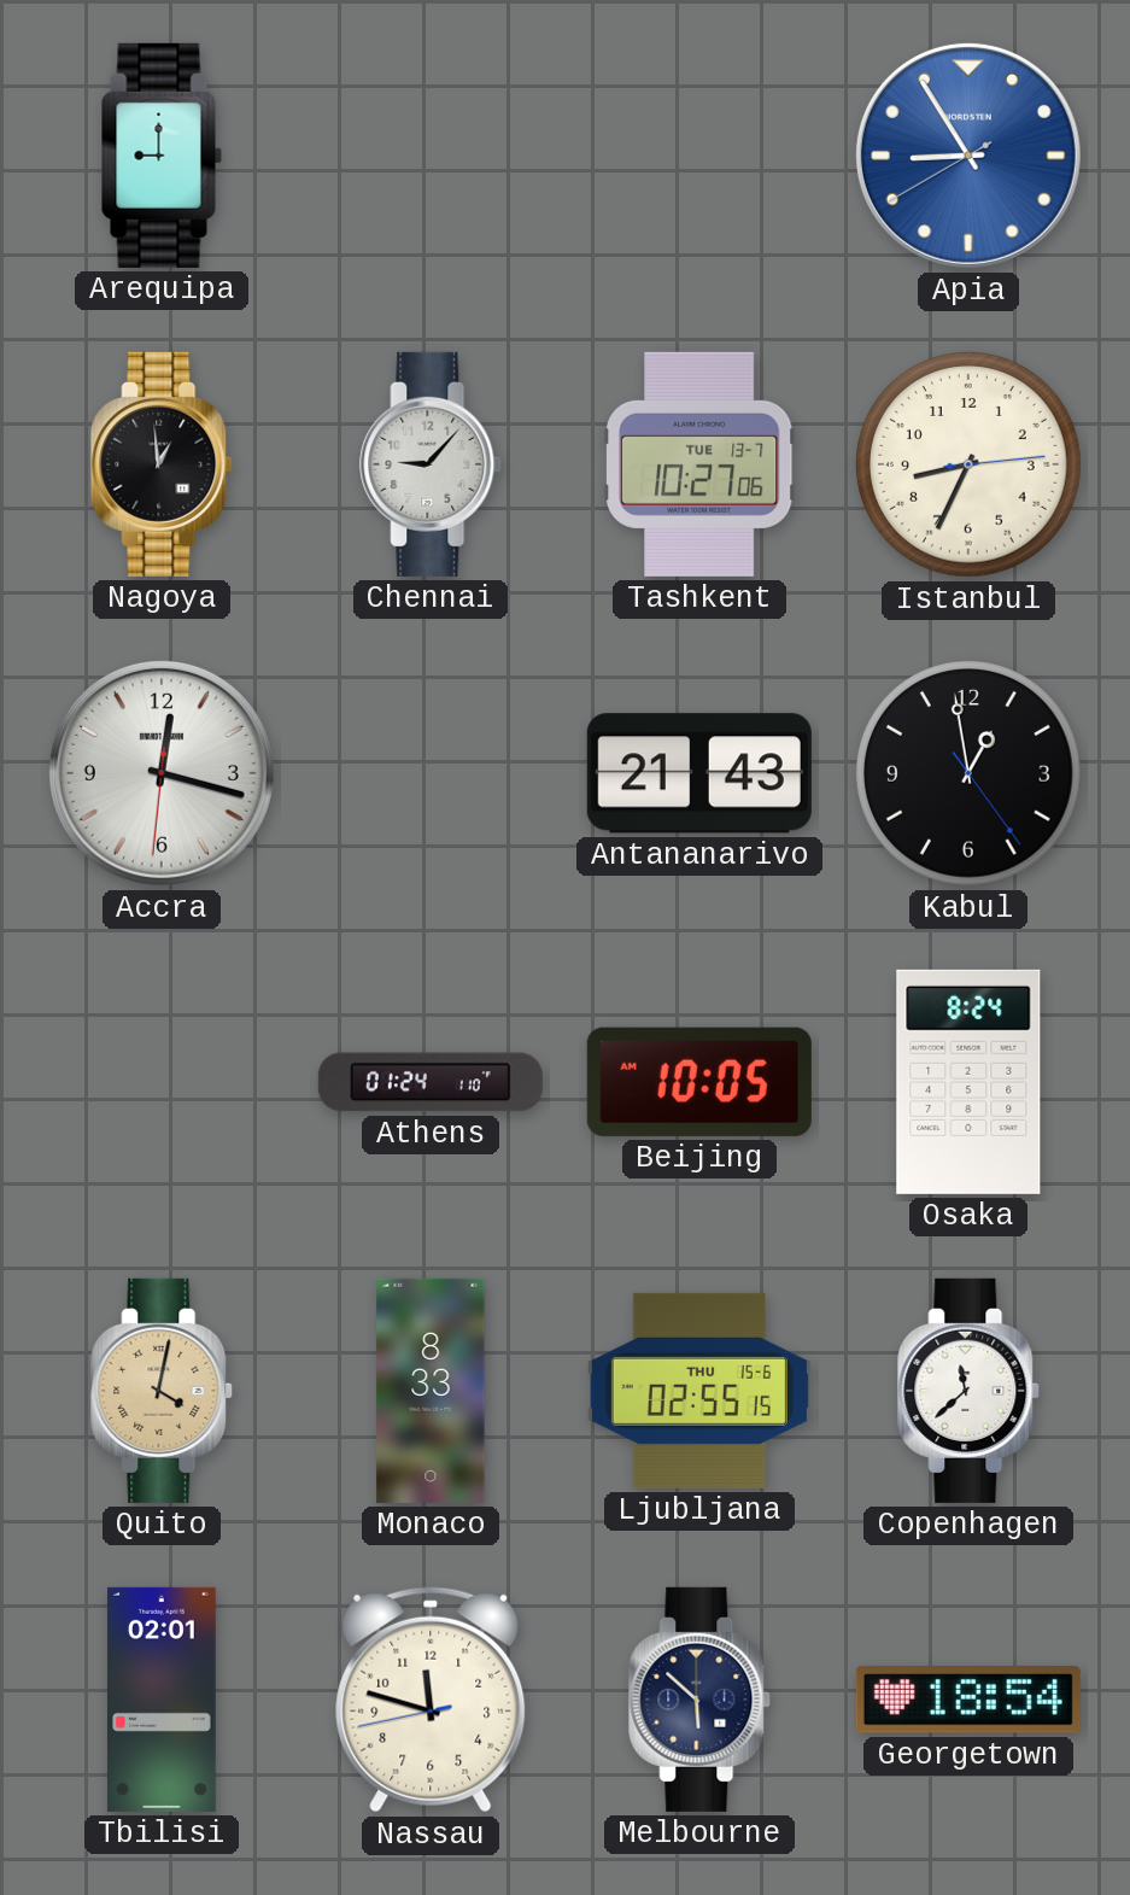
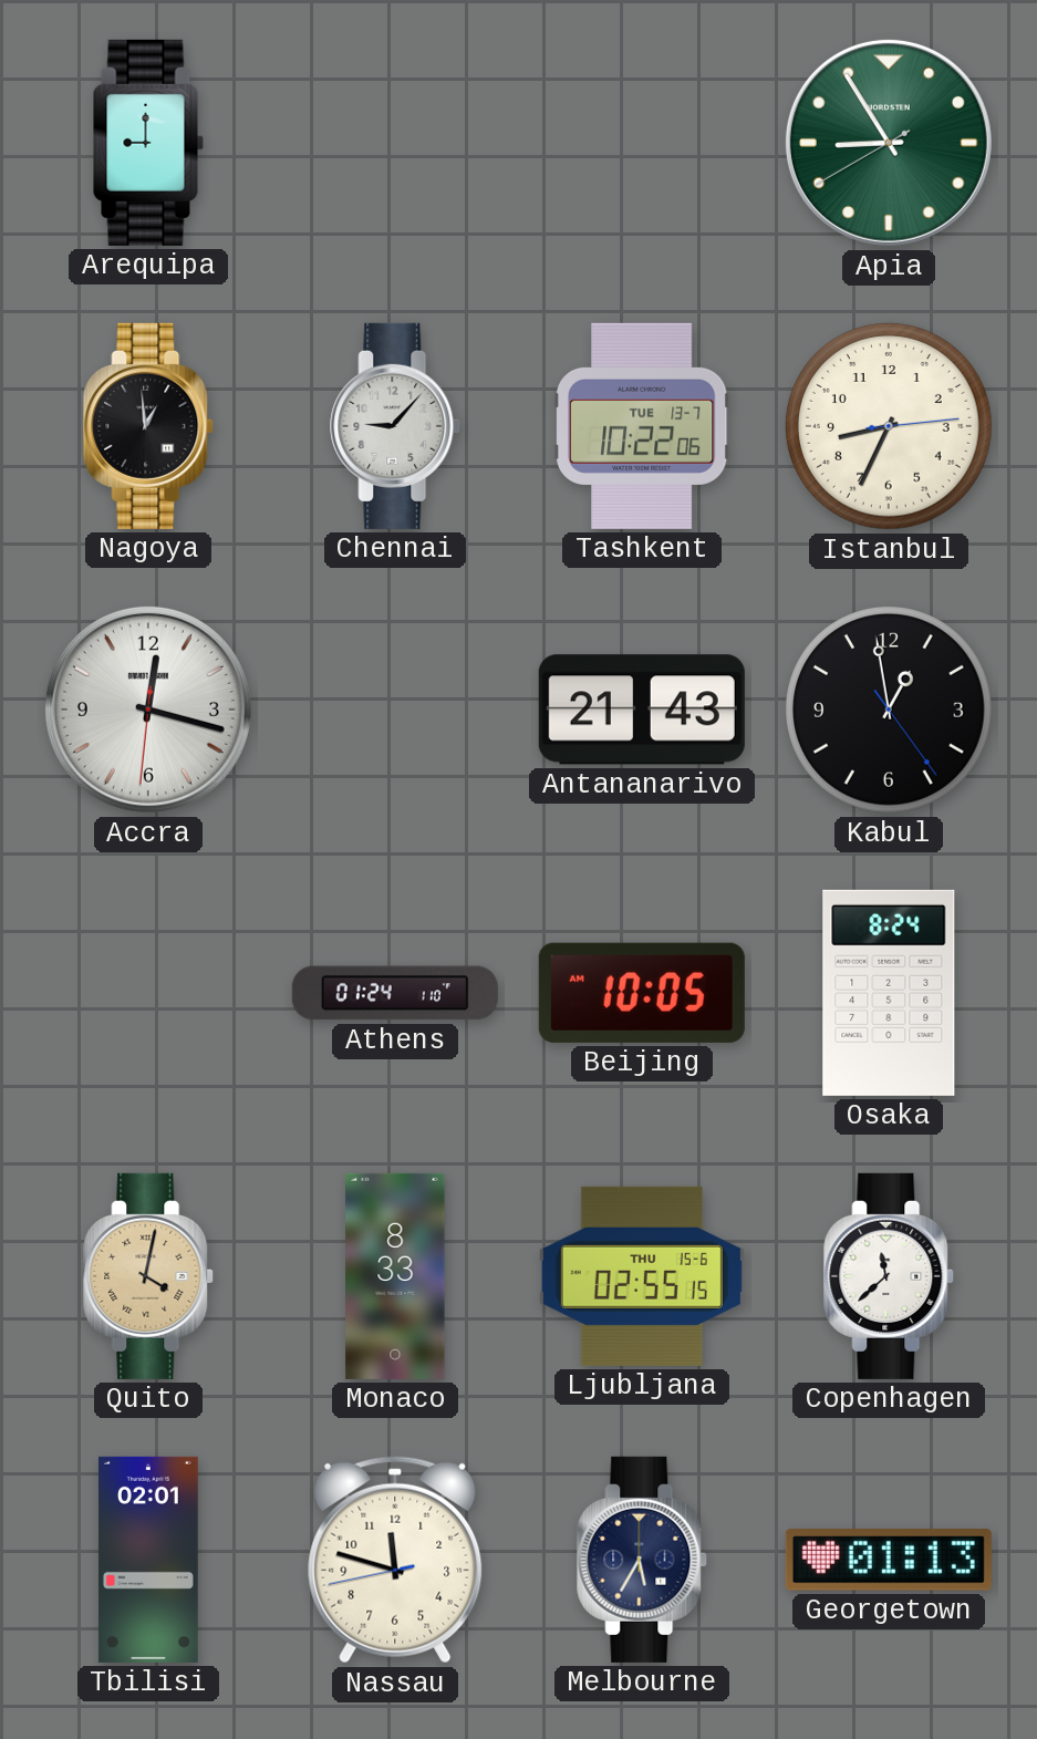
Apia dial: blue -> green
Tashkent: 10:27 -> 10:22
Melbourne: 5:52 -> 5:35
Georgetown: 18:54 -> 01:13
